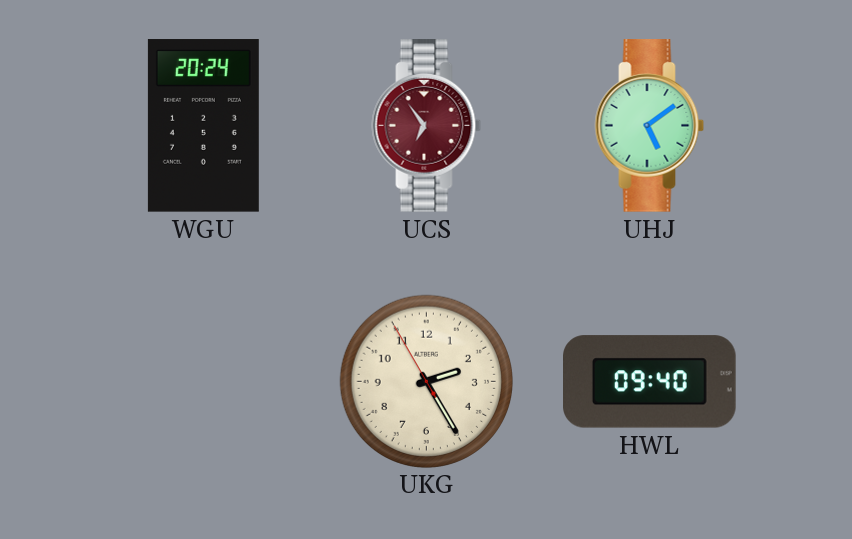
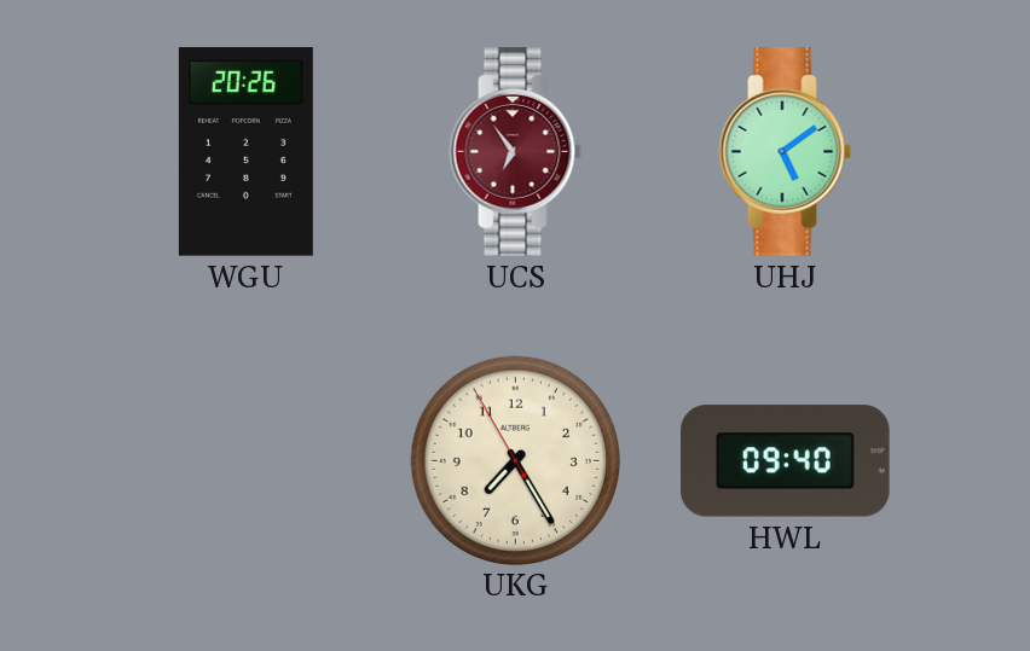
WGU: 20:24 -> 20:26
UKG: 2:24 -> 7:24
